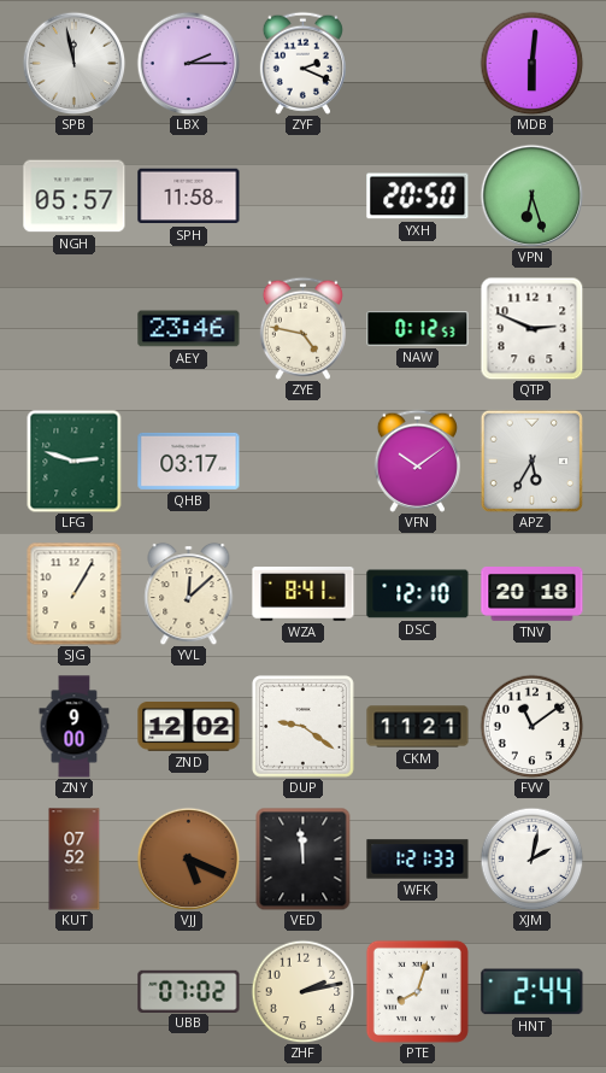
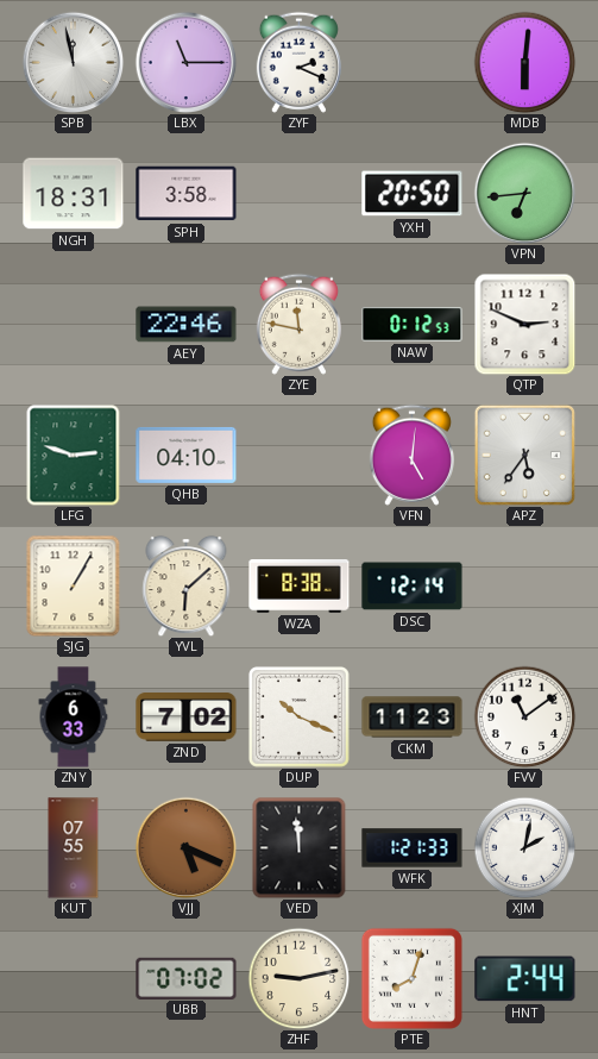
LBX: 2:15 -> 11:15
NGH: 05:57 -> 18:31
SPH: 11:58 -> 3:58
VPN: 6:27 -> 6:44
AEY: 23:46 -> 22:46
ZYE: 4:47 -> 11:47
QHB: 03:17 -> 04:10
VFN: 10:09 -> 5:01
APZ: 5:35 -> 5:36
YVL: 12:08 -> 6:08
WZA: 8:41 -> 8:38
DSC: 12:10 -> 12:14
TNV: 20:18 -> none
ZNY: 9:00 -> 6:33
ZND: 12:02 -> 7:02
DUP: 9:21 -> 10:19
CKM: 11:21 -> 11:23
KUT: 07:52 -> 07:55
ZHF: 2:13 -> 9:13
